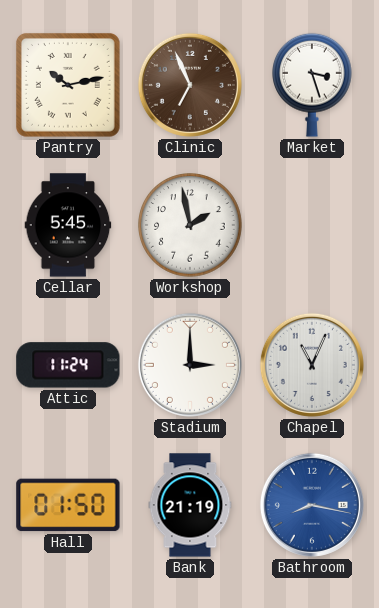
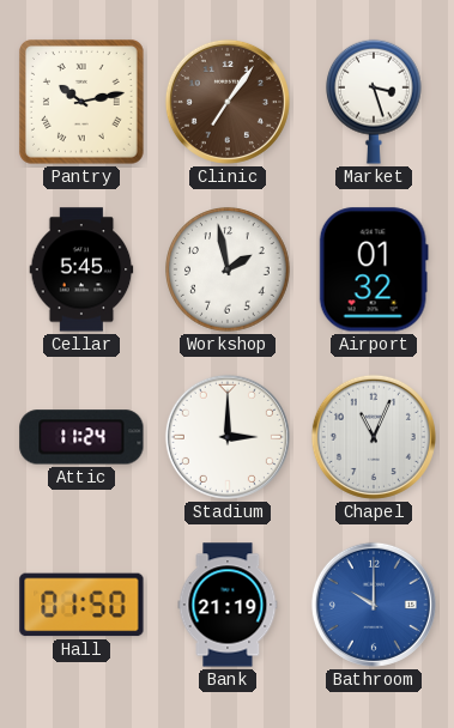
Clinic: 6:56 -> 7:06
Airport: none -> 01:32
Bathroom: 8:17 -> 10:00
